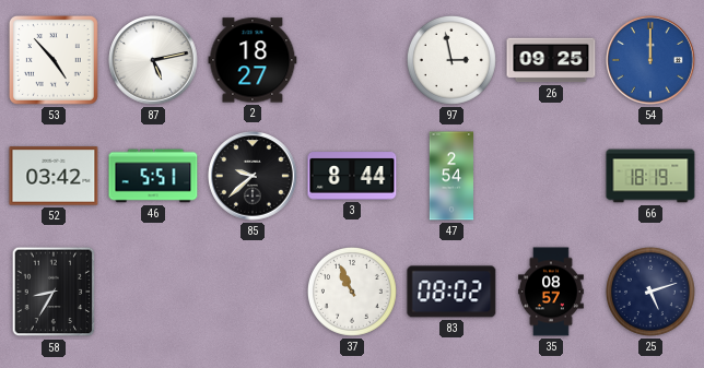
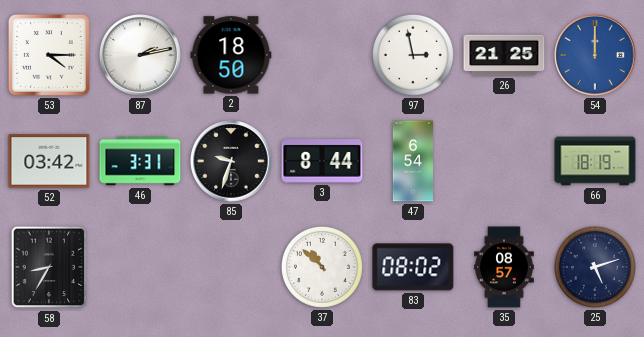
53: 4:53 -> 4:15
87: 5:13 -> 2:13
2: 18:27 -> 18:50
26: 09:25 -> 21:25
46: 5:51 -> 3:31
85: 9:38 -> 9:33
47: 2:54 -> 6:54
37: 10:56 -> 10:52
